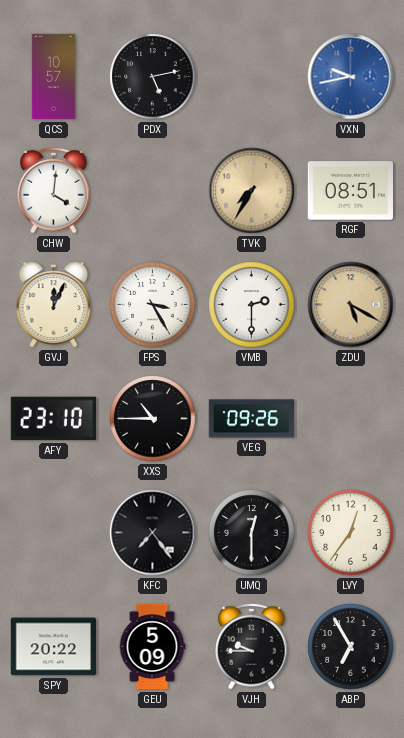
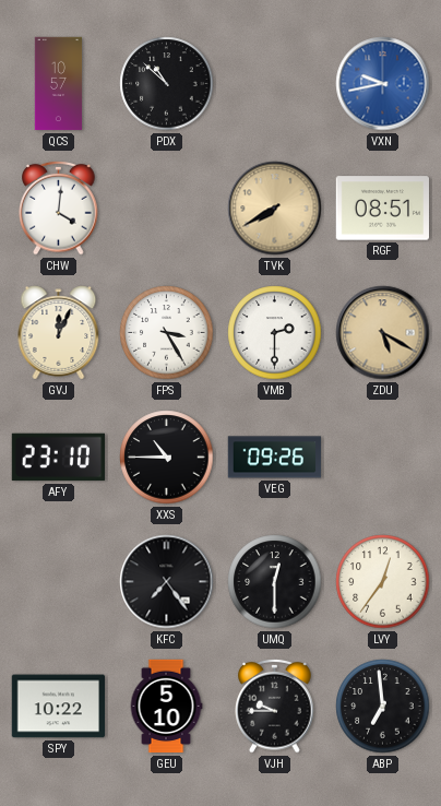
PDX: 5:13 -> 10:52
TVK: 7:35 -> 7:40
SPY: 20:22 -> 10:22
GEU: 5:09 -> 5:10
ABP: 6:55 -> 6:59
